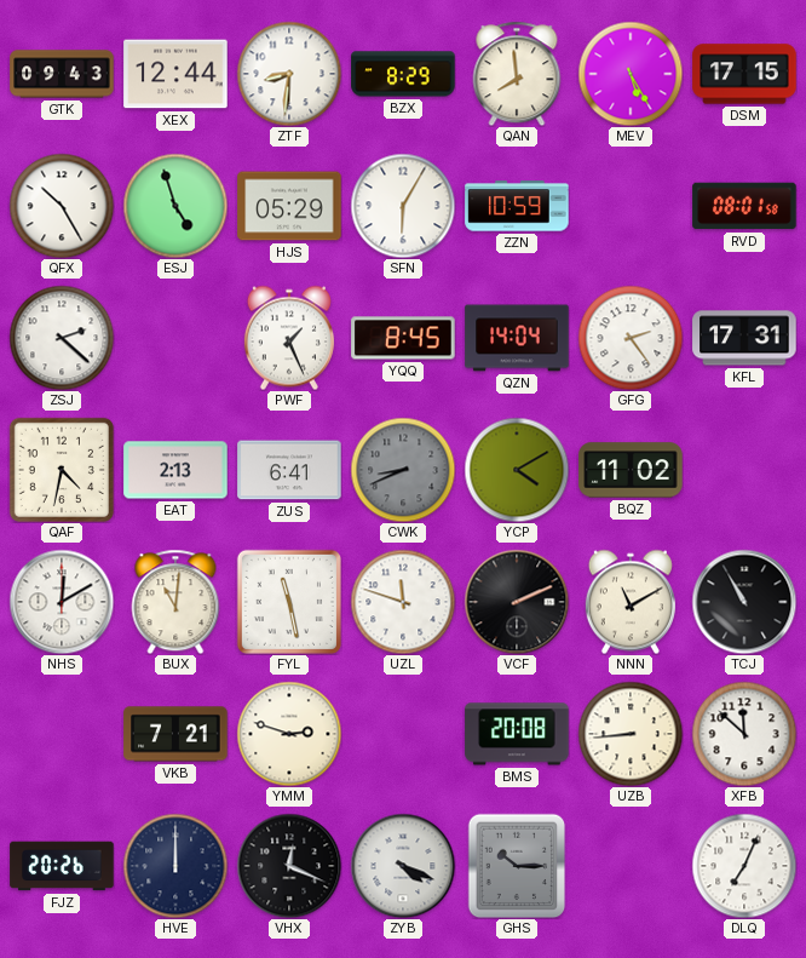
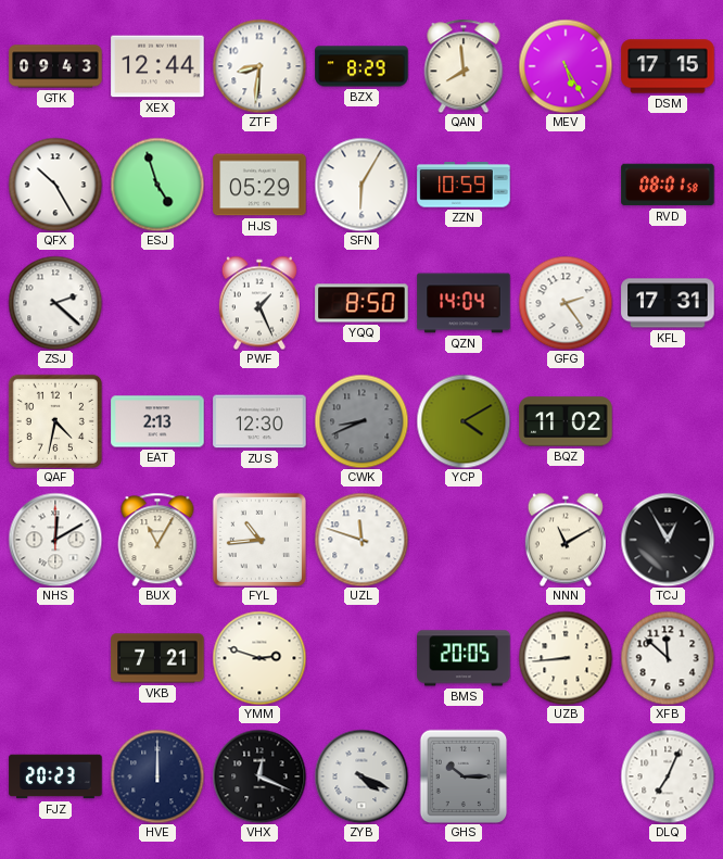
YQQ: 8:45 -> 8:50
ZUS: 6:41 -> 12:30
BUX: 11:01 -> 11:05
FYL: 11:28 -> 10:44
VCF: 2:11 -> none
TCJ: 10:55 -> 12:55
BMS: 20:08 -> 20:05
FJZ: 20:26 -> 20:23
